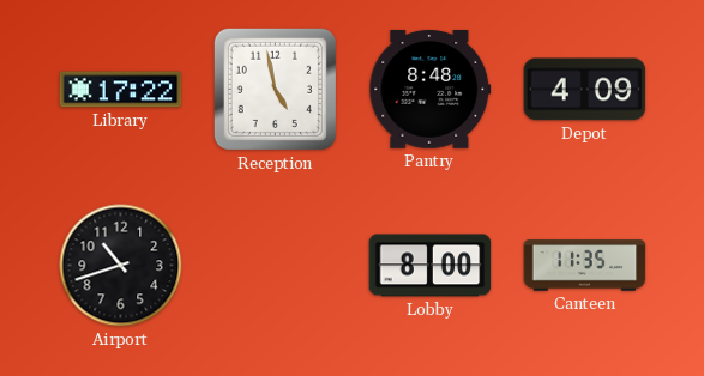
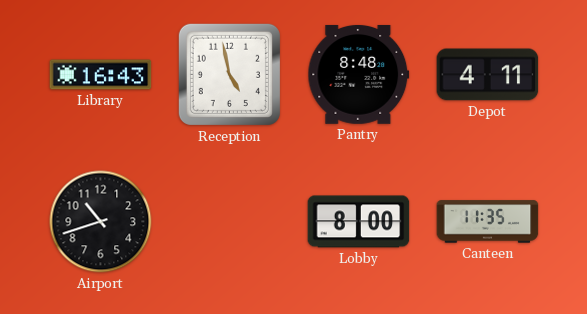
Library: 17:22 -> 16:43
Depot: 4:09 -> 4:11
